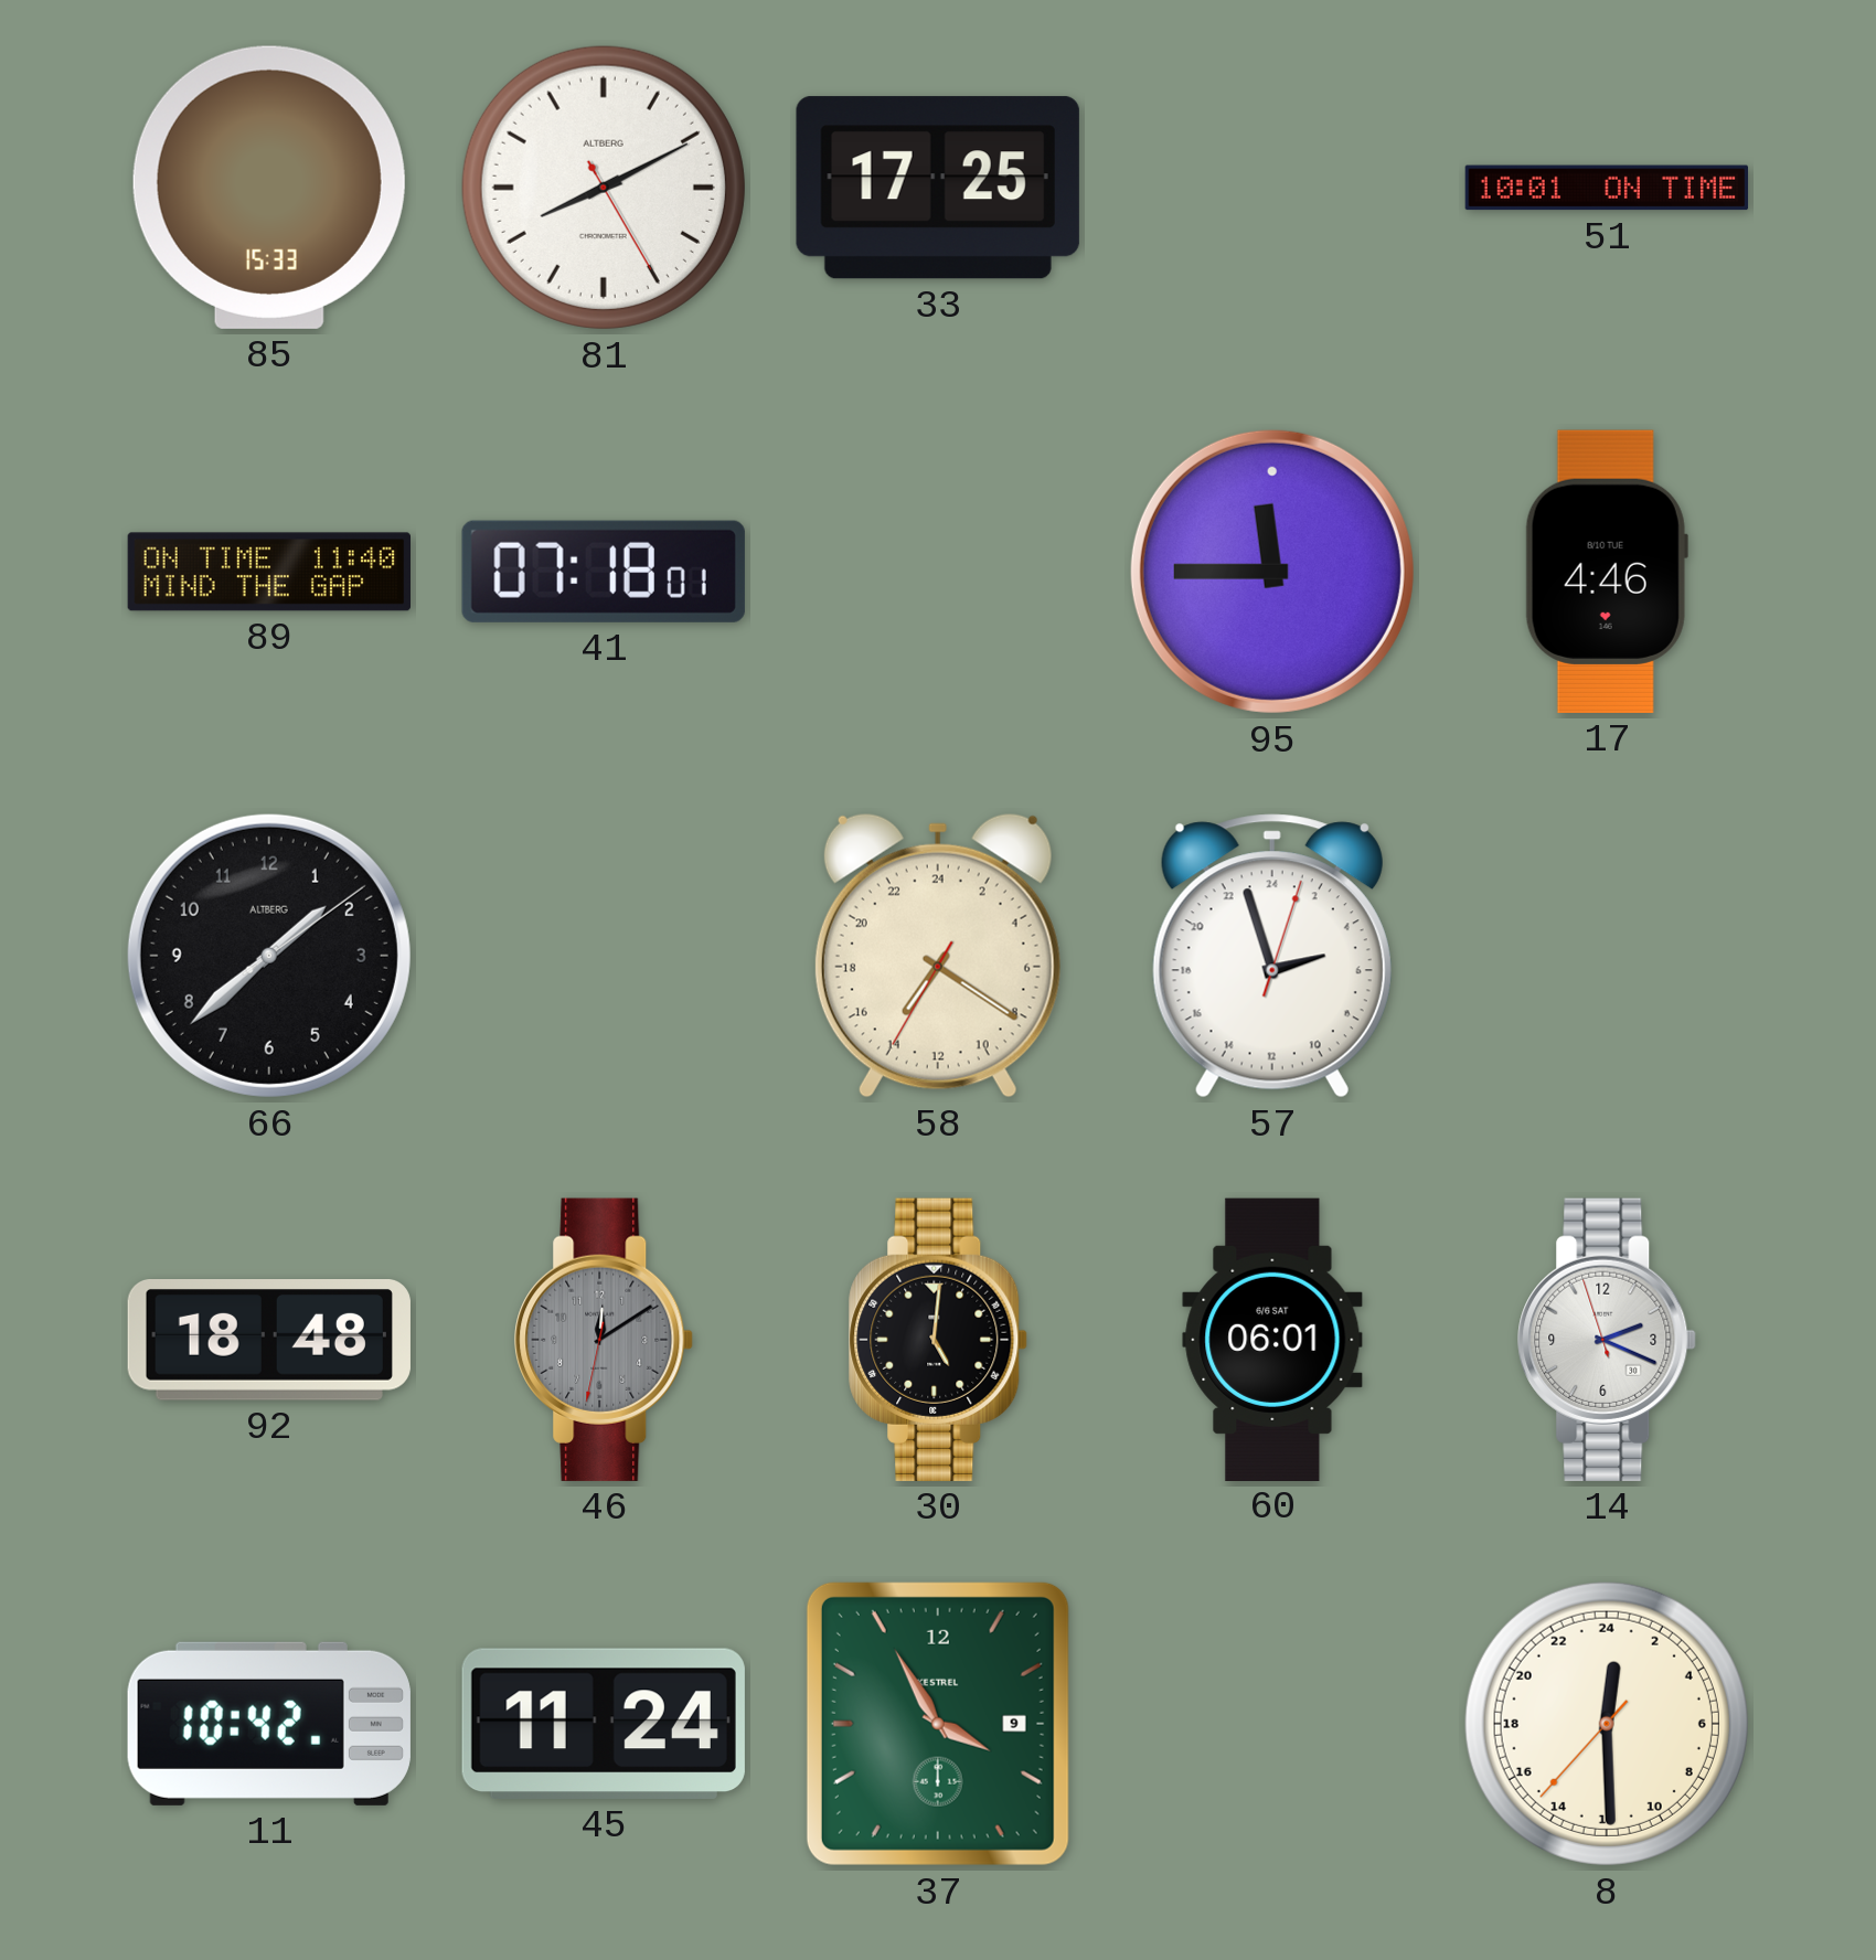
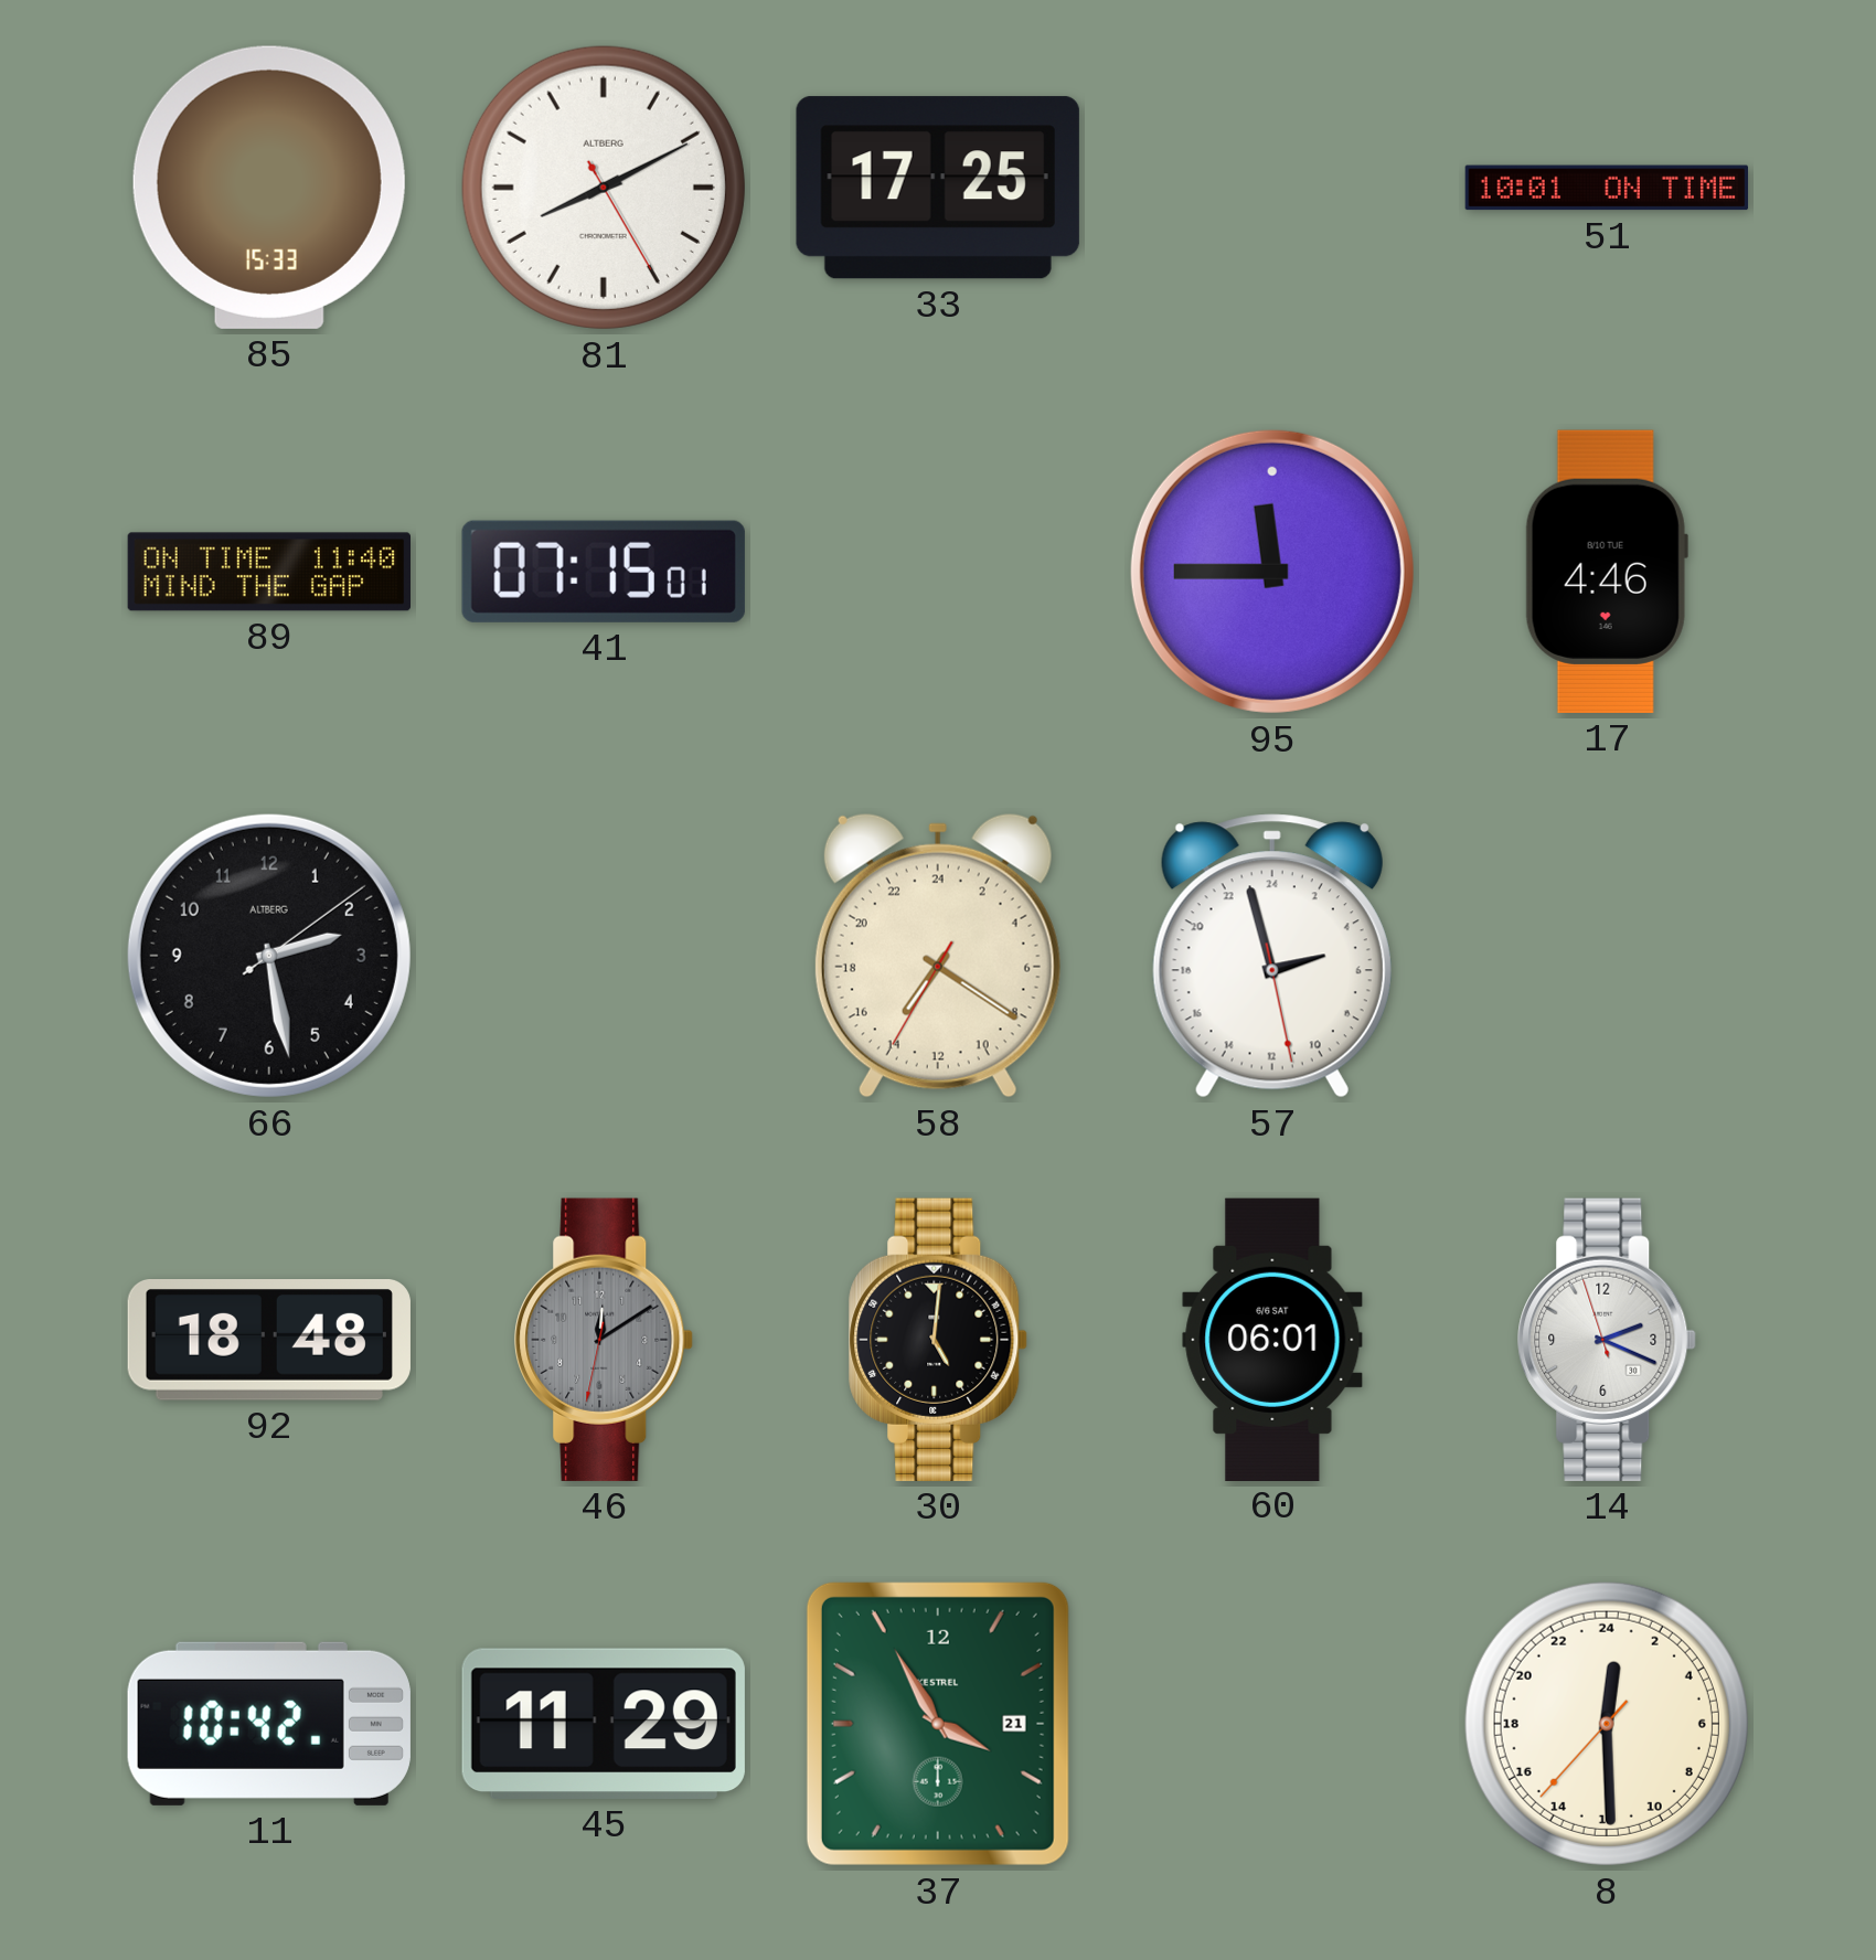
41: 07:18 -> 07:15
66: 1:38 -> 2:28
57: 4:57:03 -> 4:57:28
45: 11:24 -> 11:29
37 date: 9 -> 21
